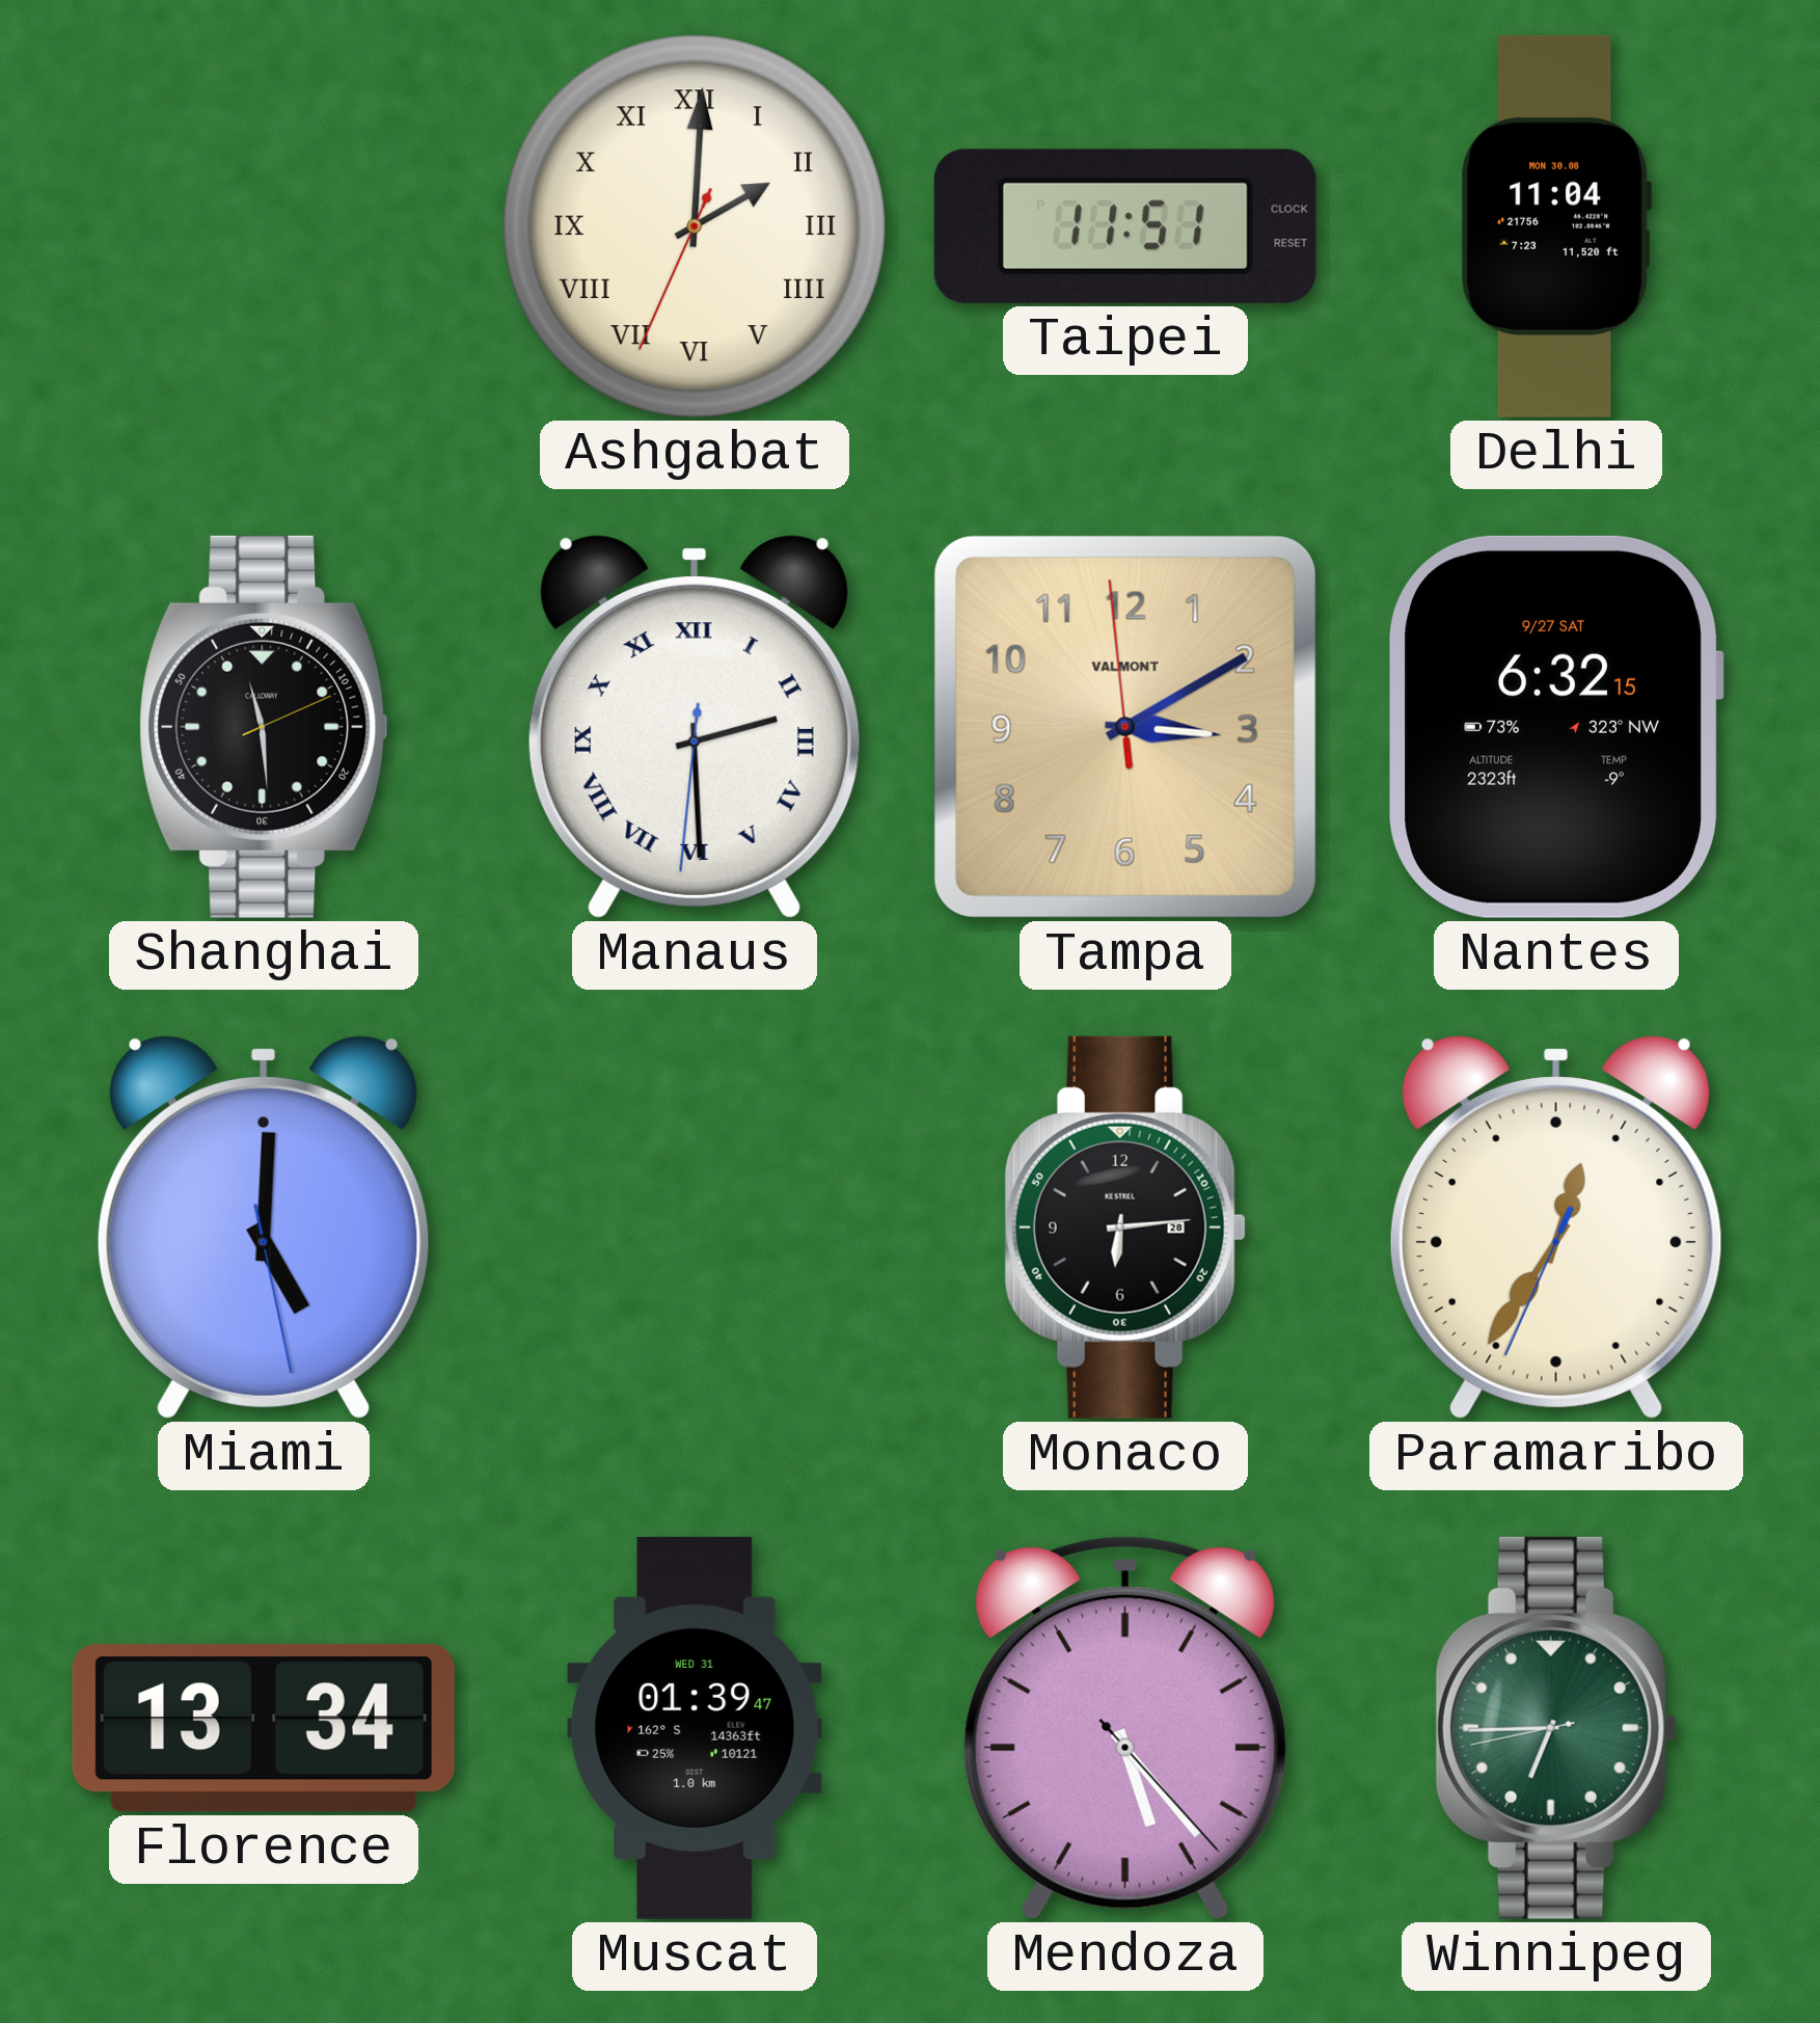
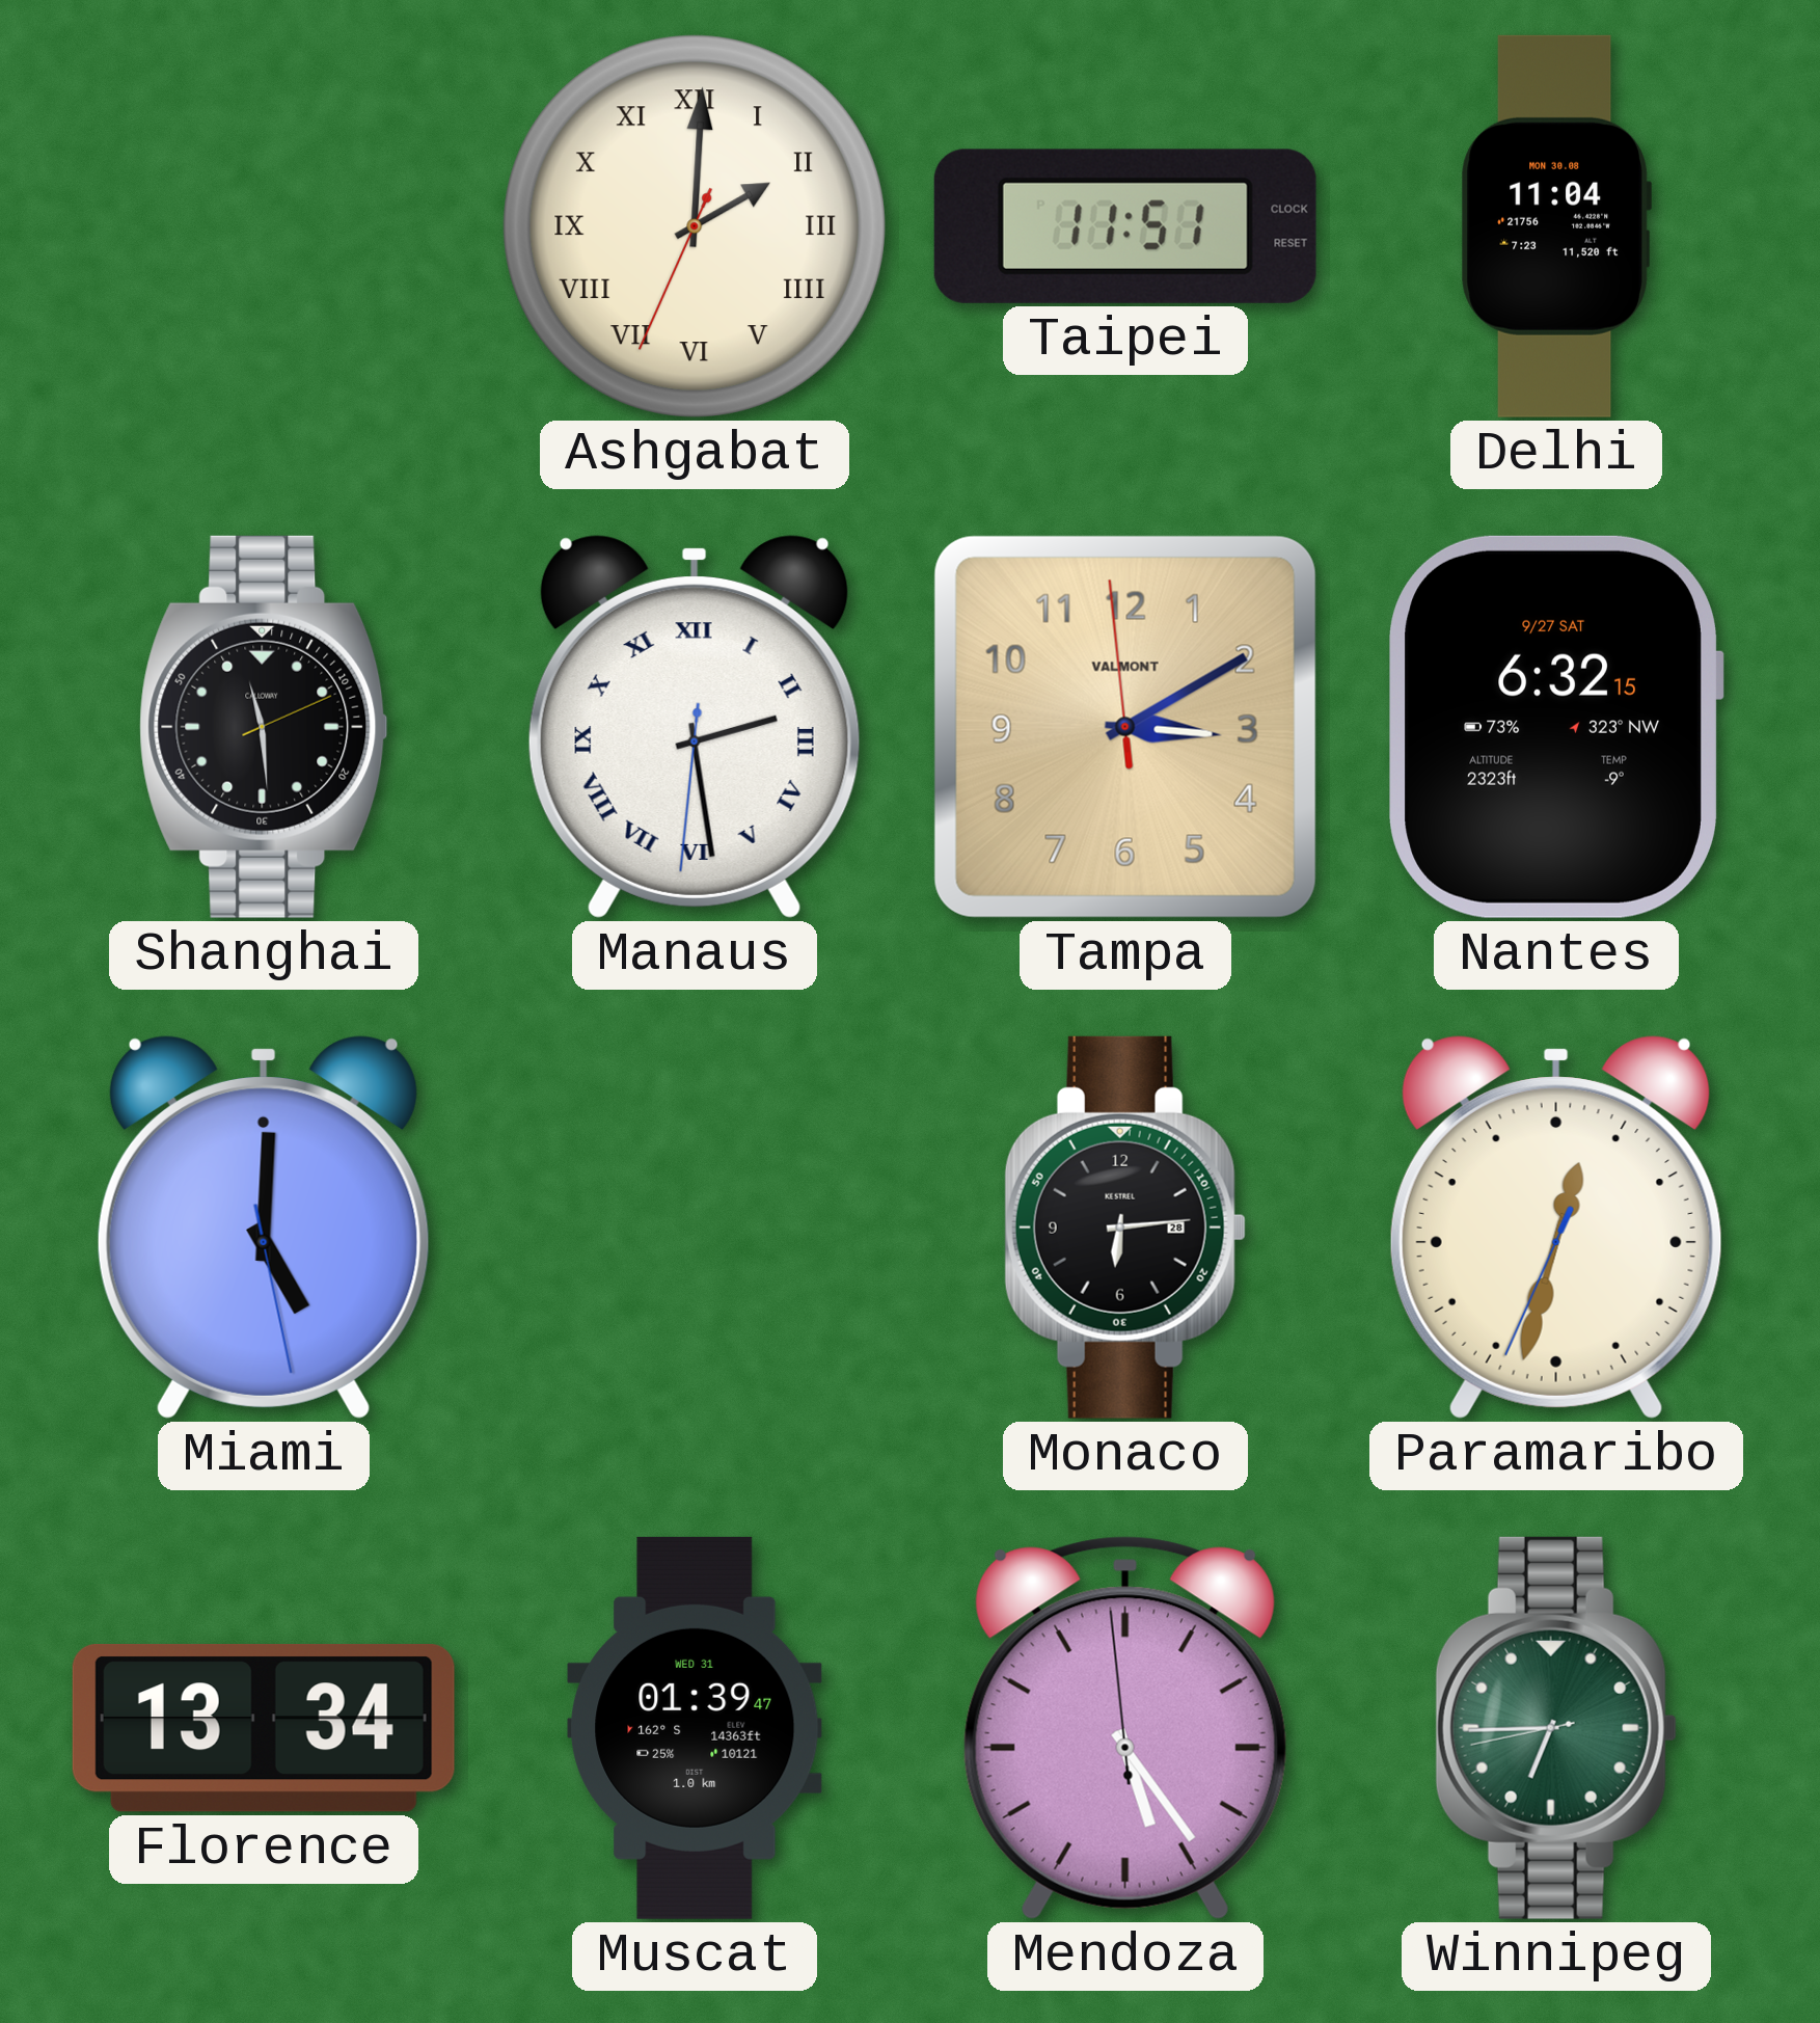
Manaus: 2:29 -> 2:28
Paramaribo: 12:35 -> 12:32
Mendoza: 5:23:23 -> 5:23:59
